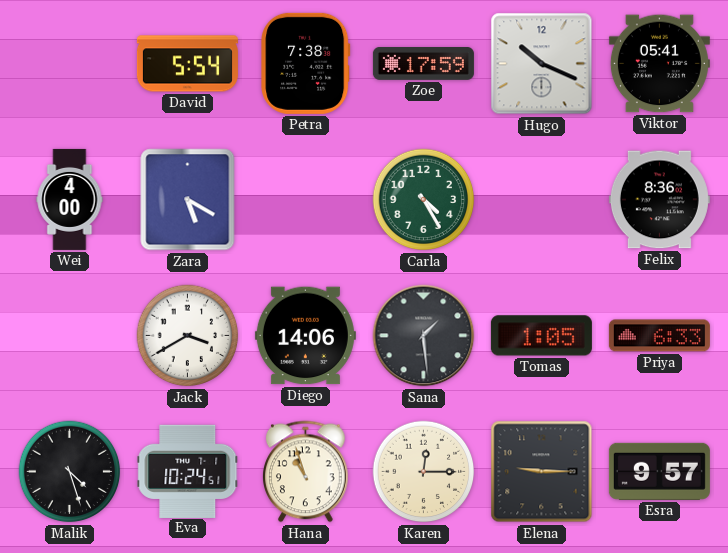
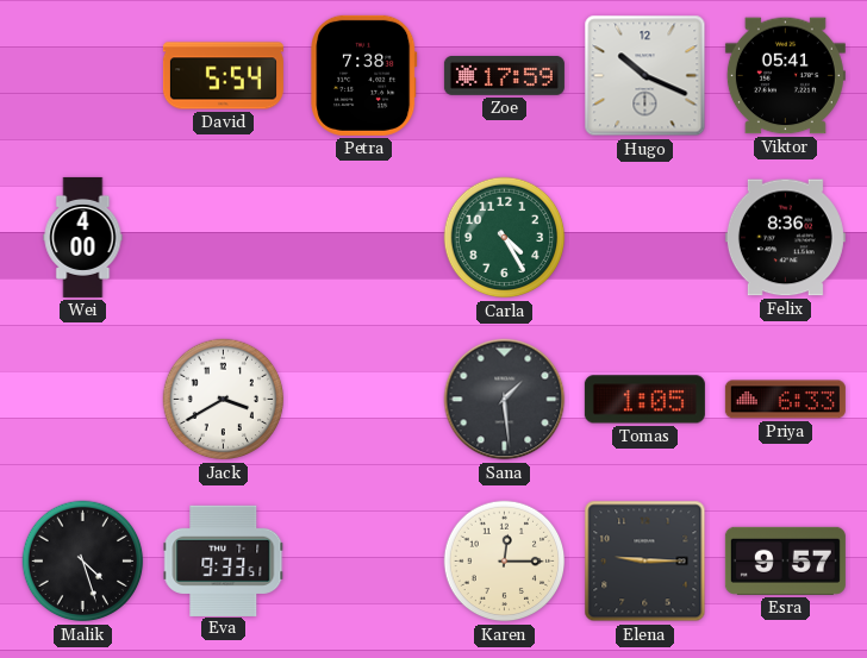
Zara: 5:20 -> none
Diego: 14:06 -> none
Eva: 10:24 -> 9:33
Hana: 10:57 -> none
